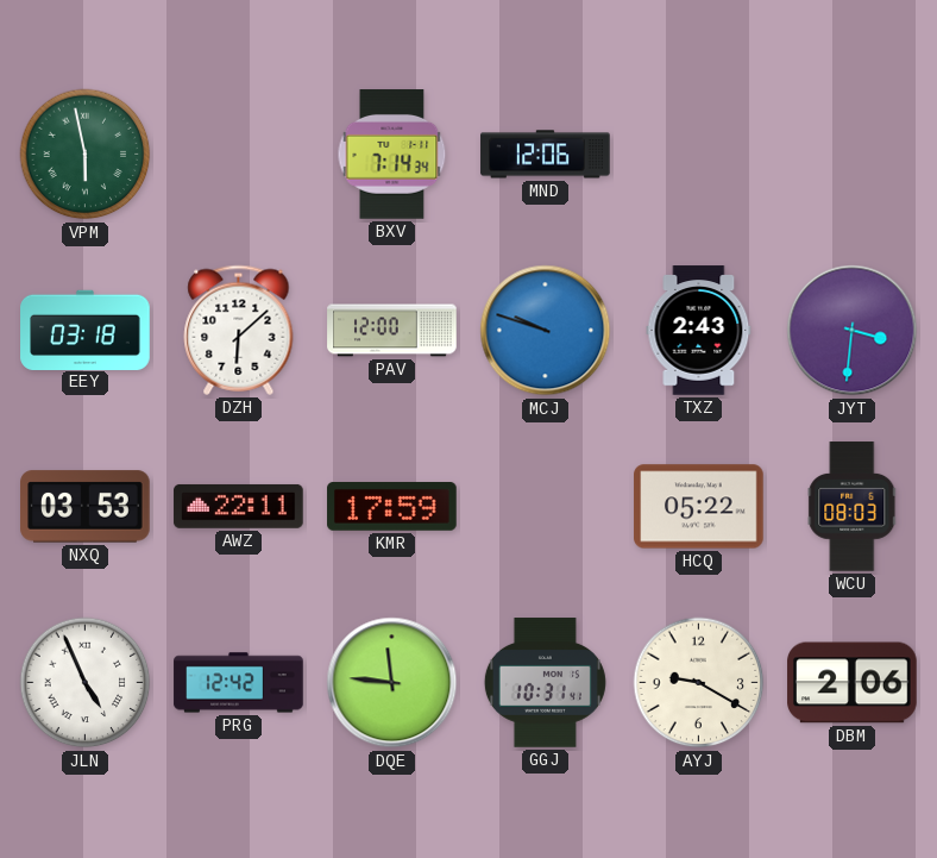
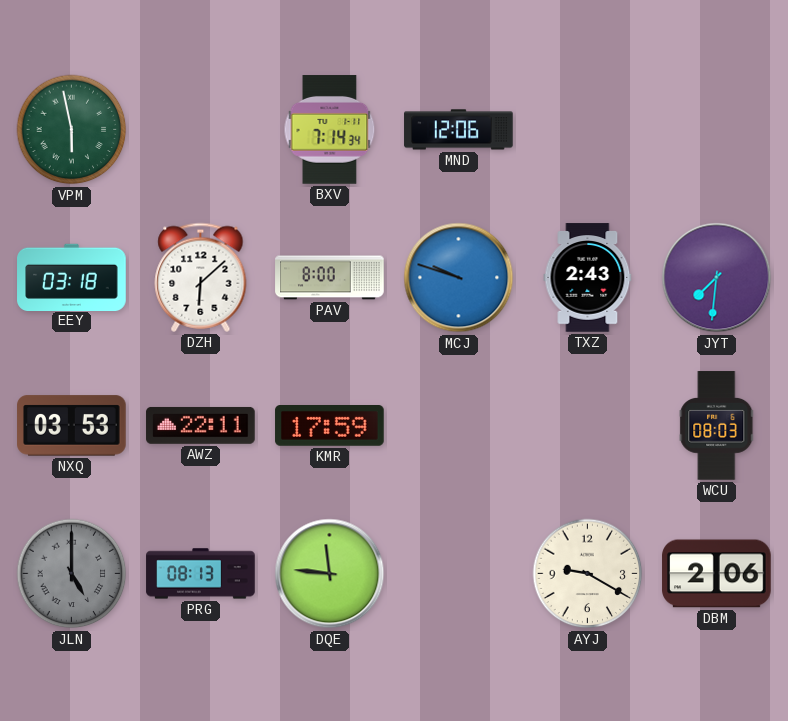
PAV: 12:00 -> 8:00
JYT: 3:31 -> 7:31
HCQ: 05:22 -> none
JLN: 4:56 -> 5:00
JLN dial: white -> grey
PRG: 12:42 -> 08:13
GGJ: 10:31 -> none
